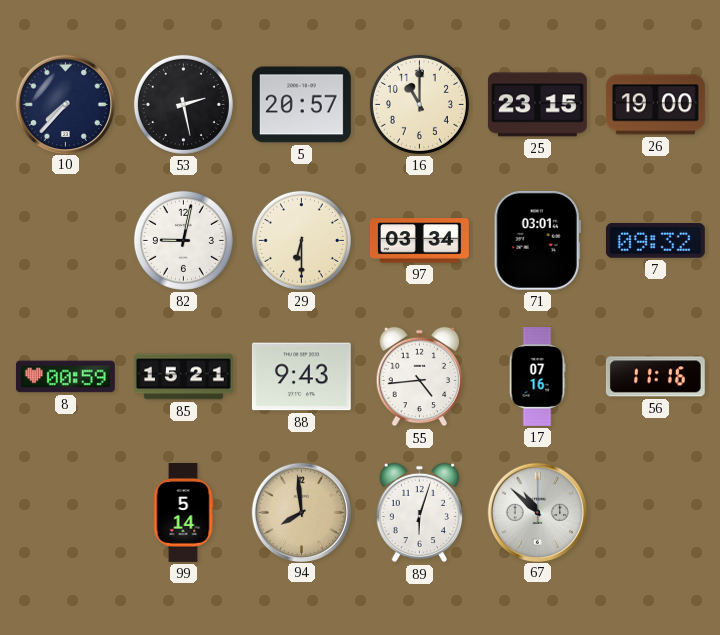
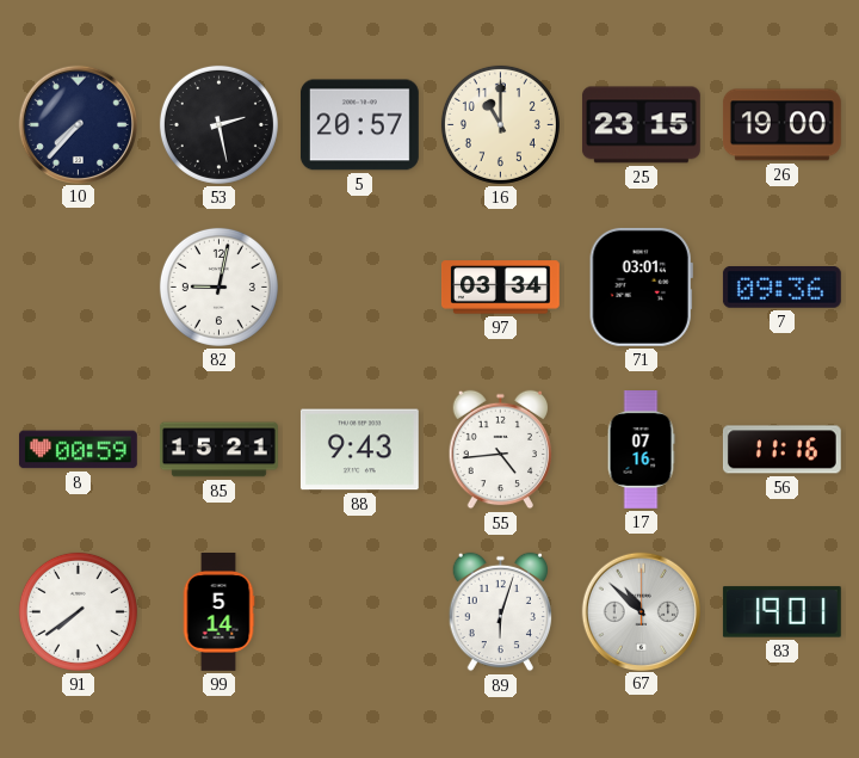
29: 6:30 -> none
7: 09:32 -> 09:36
91: none -> 7:39
94: 7:59 -> none
83: none -> 19:01
